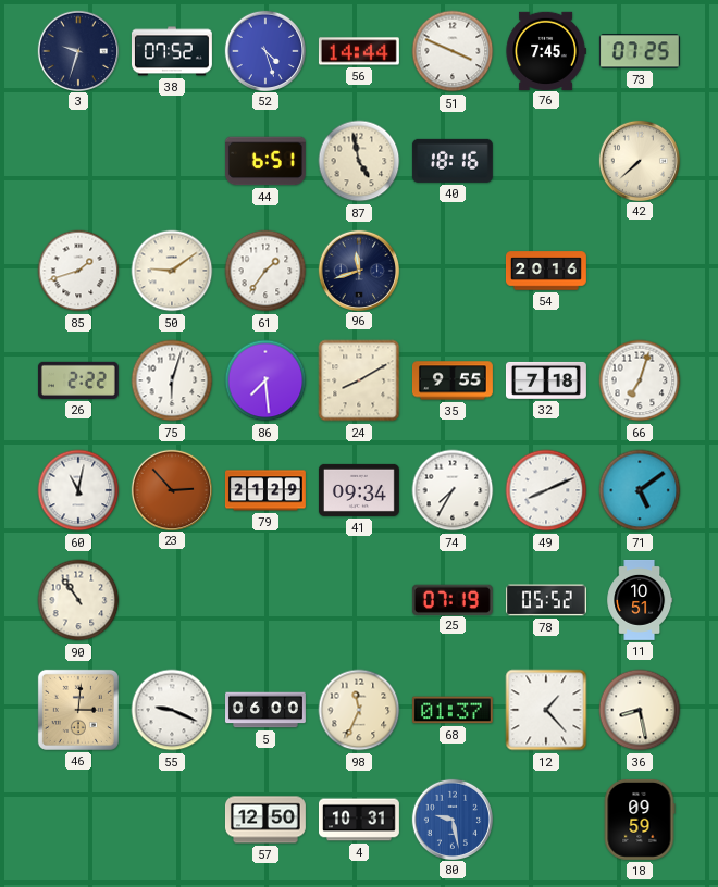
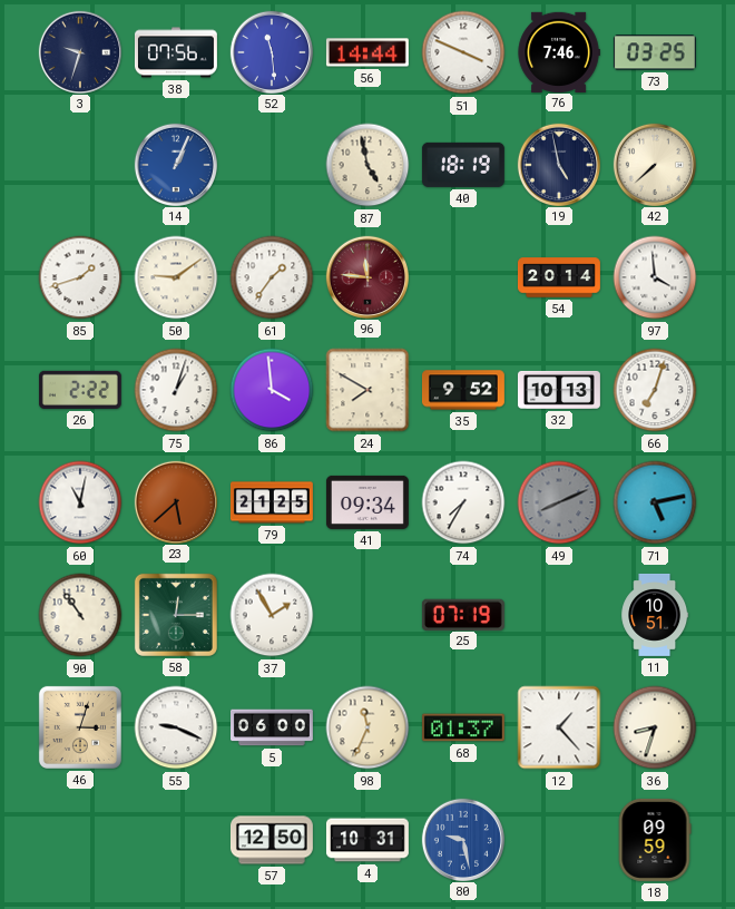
38: 07:52 -> 07:56
52: 4:27 -> 11:29
76: 7:45 -> 7:46
73: 07:25 -> 03:25
14: none -> 1:04
44: 6:51 -> none
40: 18:16 -> 18:19
19: none -> 4:58
96: 11:42 -> 11:46
96 dial: navy -> burgundy
54: 20:16 -> 20:14
97: none -> 3:59
75: 6:03 -> 1:03
86: 7:29 -> 3:59
24: 8:10 -> 7:50
35: 9:55 -> 9:52
32: 7:18 -> 10:13
23: 2:53 -> 5:38
79: 21:29 -> 21:25
49 dial: white -> grey
71: 5:09 -> 5:13
58: none -> 12:15
37: none -> 1:55
78: 05:52 -> none
46: 3:01 -> 3:03
36: 8:28 -> 8:33
